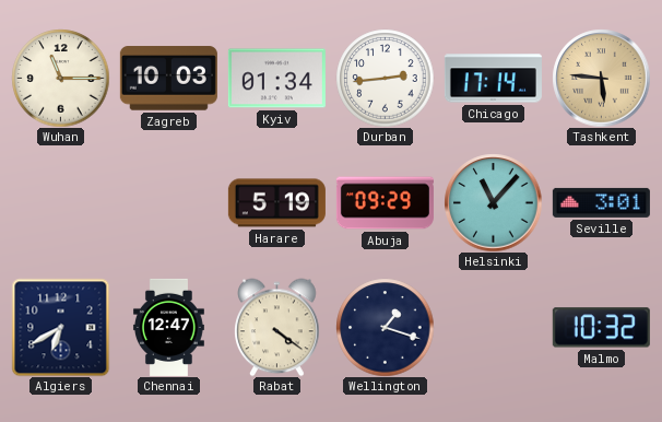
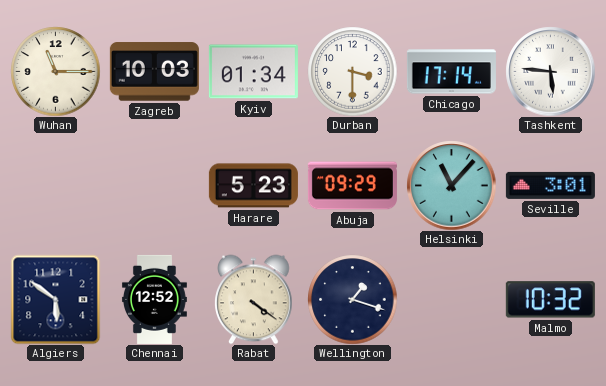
Durban: 2:44 -> 3:30
Tashkent dial: champagne -> white
Harare: 5:19 -> 5:23
Algiers: 6:40 -> 5:51
Chennai: 12:47 -> 12:52
